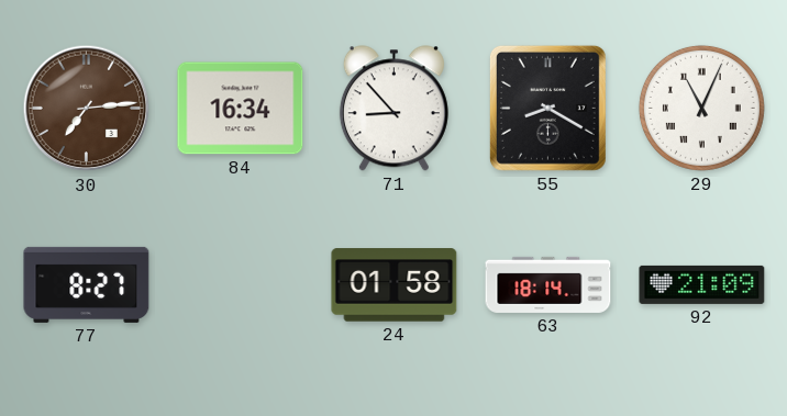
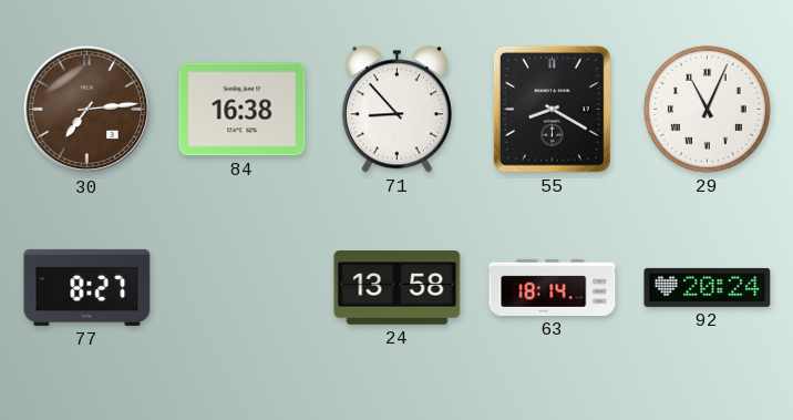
84: 16:34 -> 16:38
24: 01:58 -> 13:58
92: 21:09 -> 20:24
